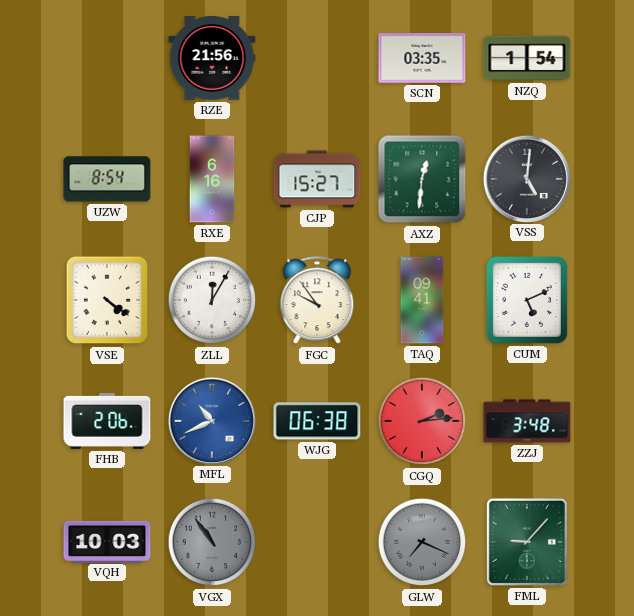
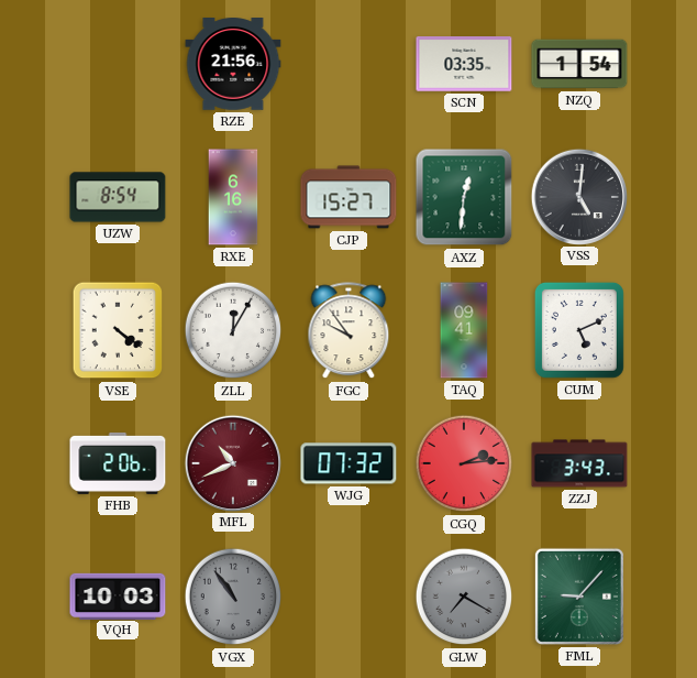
MFL dial: blue -> burgundy
WJG: 06:38 -> 07:32
ZZJ: 3:48 -> 3:43
GLW: 7:19 -> 7:20
